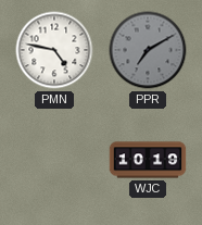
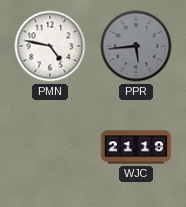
PPR: 7:10 -> 5:44
WJC: 10:19 -> 21:19
